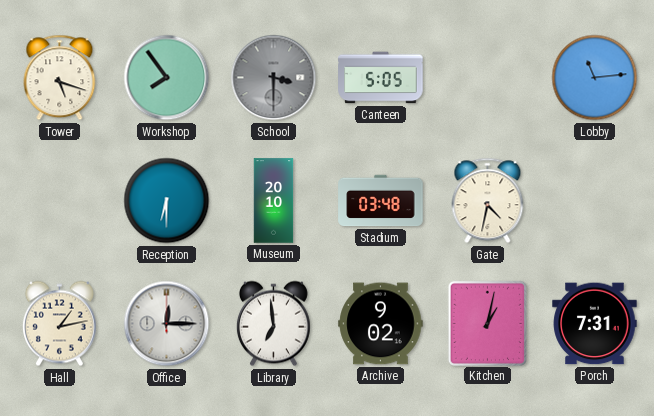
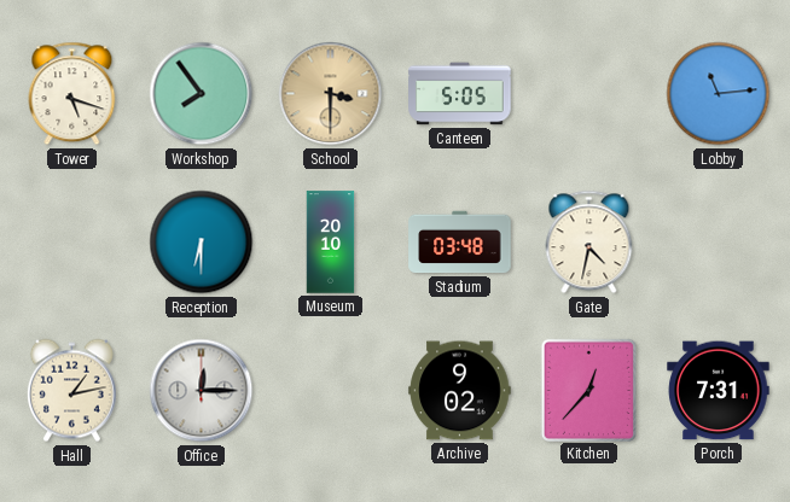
School dial: grey -> champagne
Library: 6:59 -> none
Kitchen: 1:02 -> 12:37
